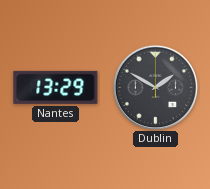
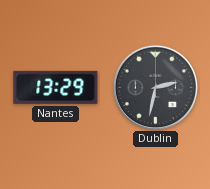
Dublin: 1:50 -> 2:32
